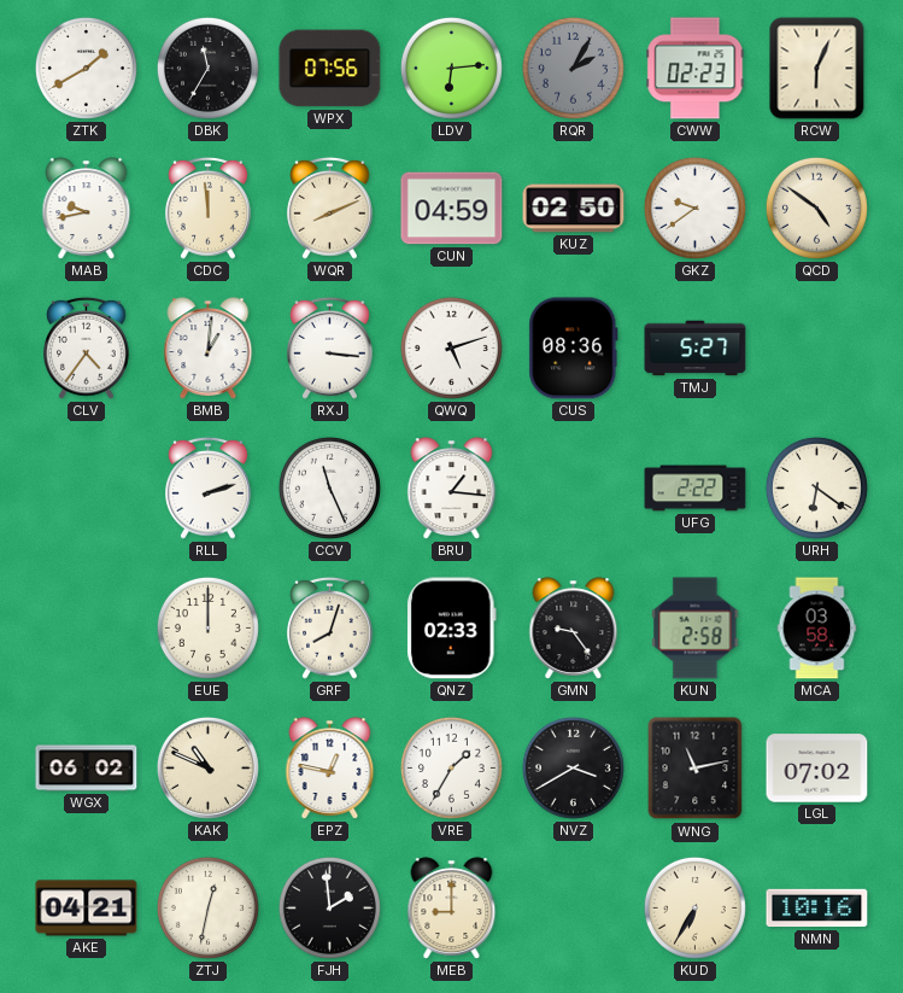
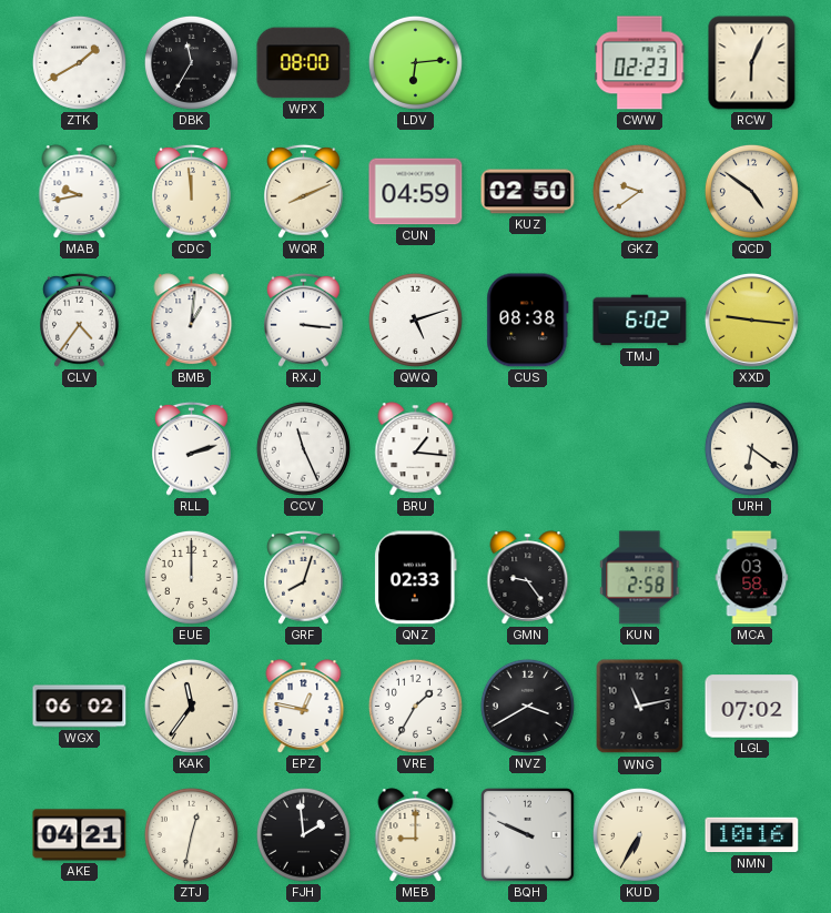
WPX: 07:56 -> 08:00
RQR: 2:05 -> none
CUS: 08:36 -> 08:38
TMJ: 5:27 -> 6:02
XXD: none -> 9:16
UFG: 2:22 -> none
KAK: 10:49 -> 11:36
BQH: none -> 9:49
